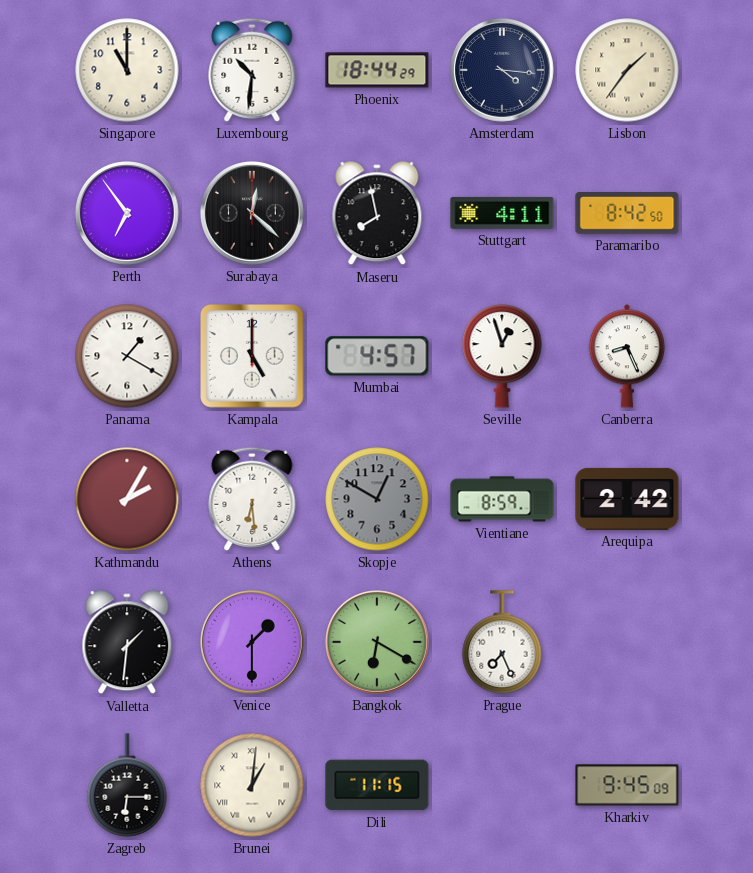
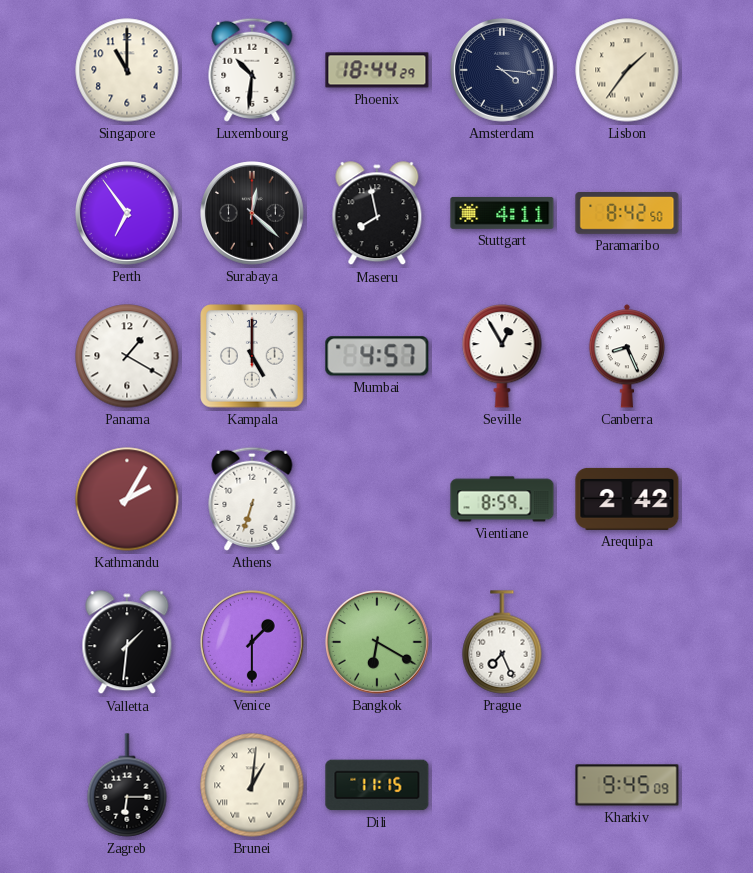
Seville: 12:57 -> 12:55
Athens: 6:29 -> 6:33
Skopje: 12:50 -> none
